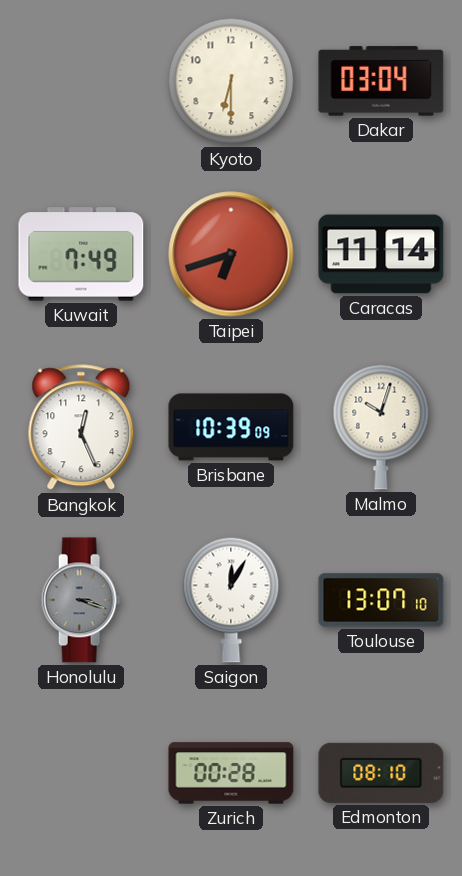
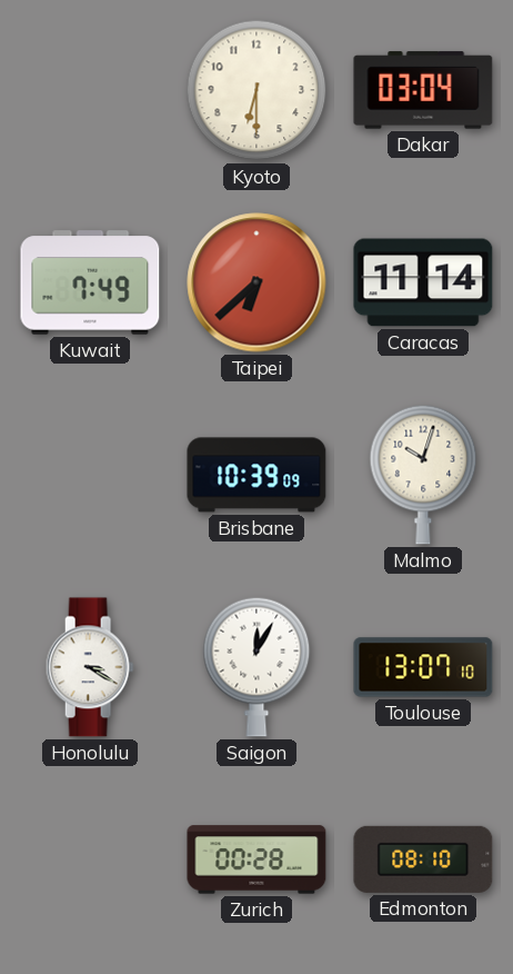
Taipei: 6:42 -> 6:38
Bangkok: 12:26 -> none
Honolulu: 3:18 -> 3:20
Honolulu dial: grey -> white
